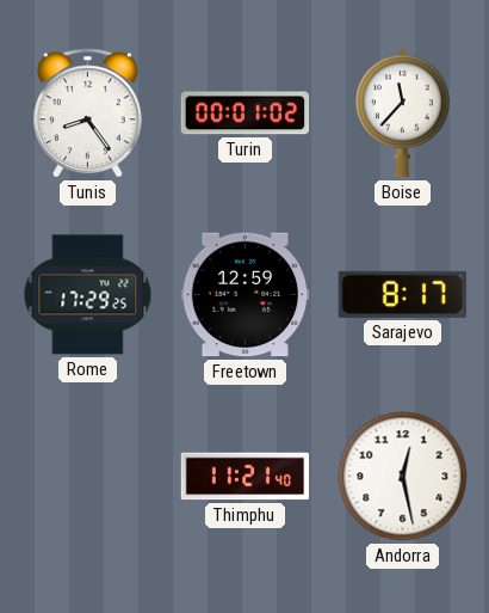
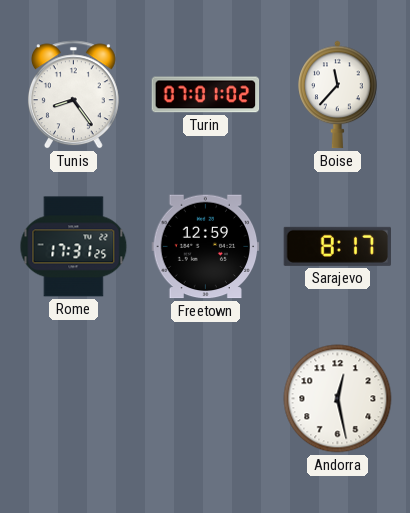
Turin: 00:01 -> 07:01
Rome: 17:29 -> 17:31
Thimphu: 11:21 -> none
